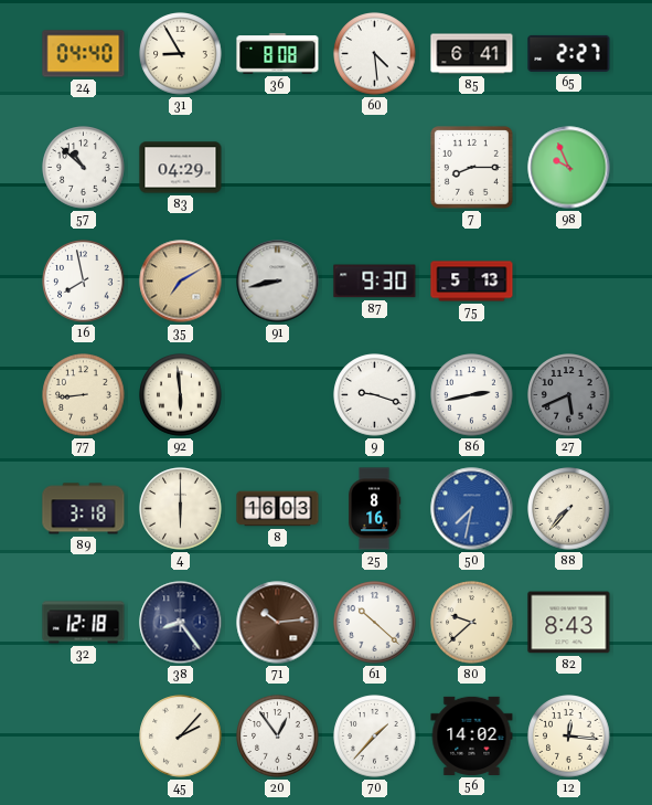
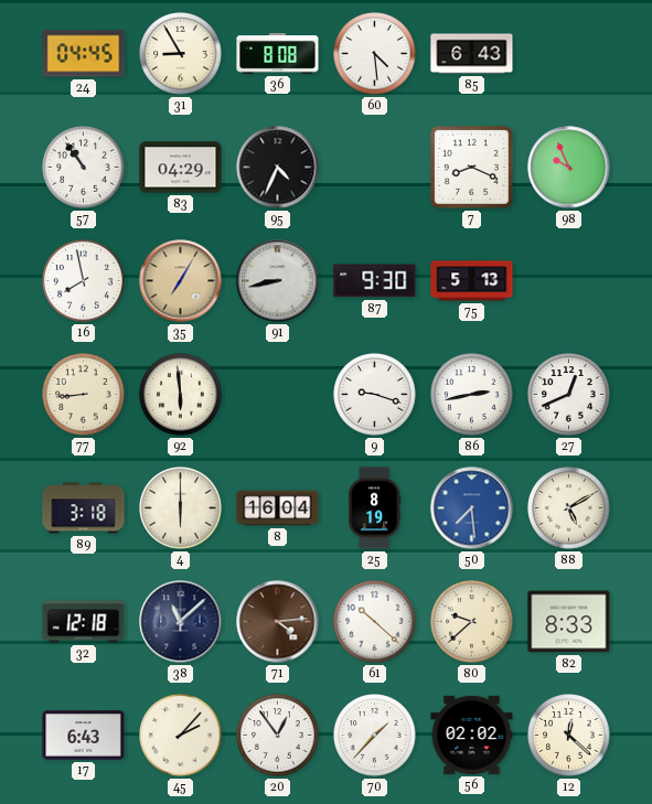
24: 04:40 -> 04:45
85: 6:41 -> 6:43
65: 2:27 -> none
57: 10:52 -> 10:54
95: none -> 4:34
7: 8:15 -> 8:19
35: 7:10 -> 7:05
27: 5:41 -> 12:41
27 dial: grey -> white
8: 16:03 -> 16:04
25: 8:16 -> 8:19
50: 7:32 -> 7:29
88: 7:37 -> 5:10
38: 8:24 -> 11:08
71: 10:14 -> 4:14
82: 8:43 -> 8:33
17: none -> 6:43
56: 14:02 -> 02:02
12: 12:16 -> 12:22
